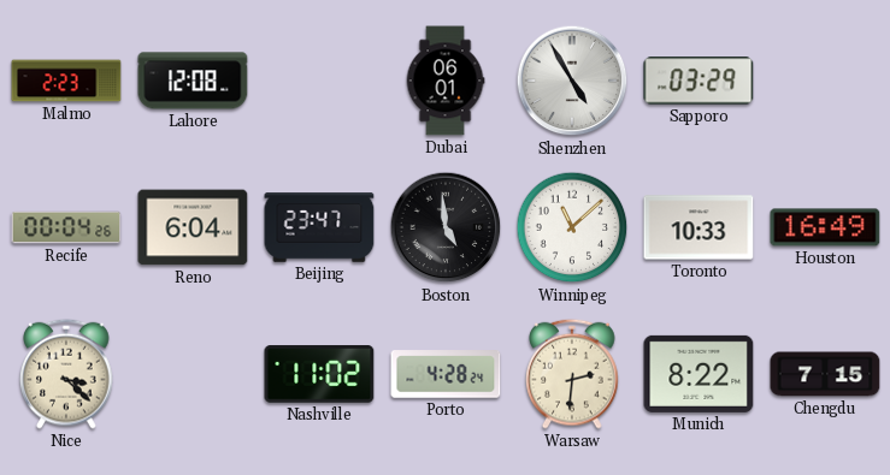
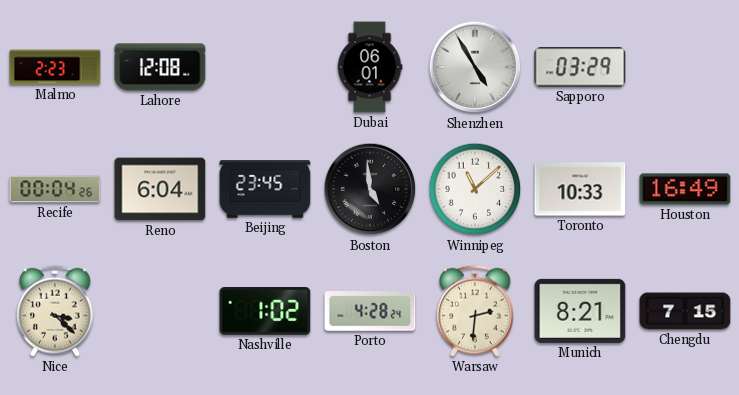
Beijing: 23:47 -> 23:45
Nashville: 11:02 -> 1:02
Munich: 8:22 -> 8:21
